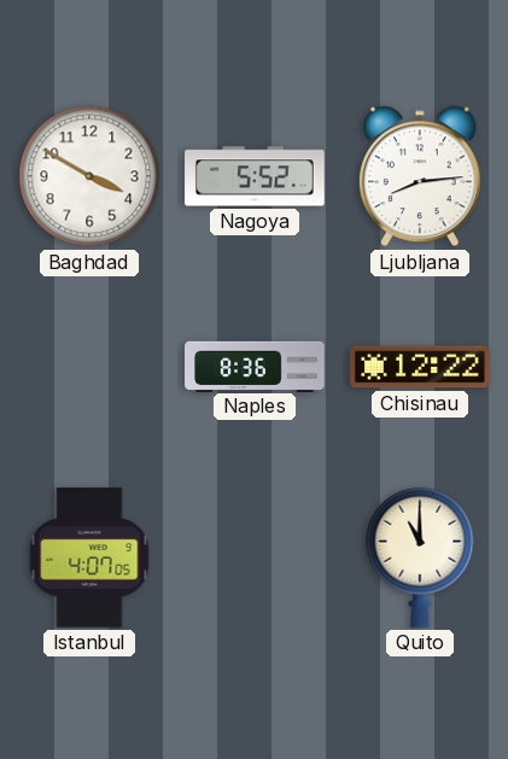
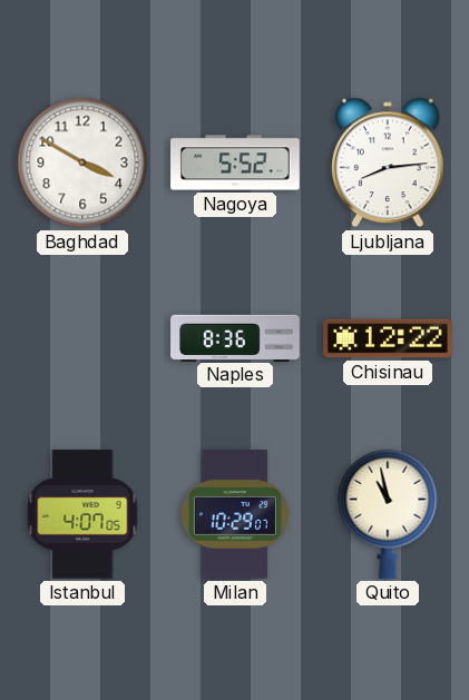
Milan: none -> 10:29
Quito: 11:00 -> 10:58
